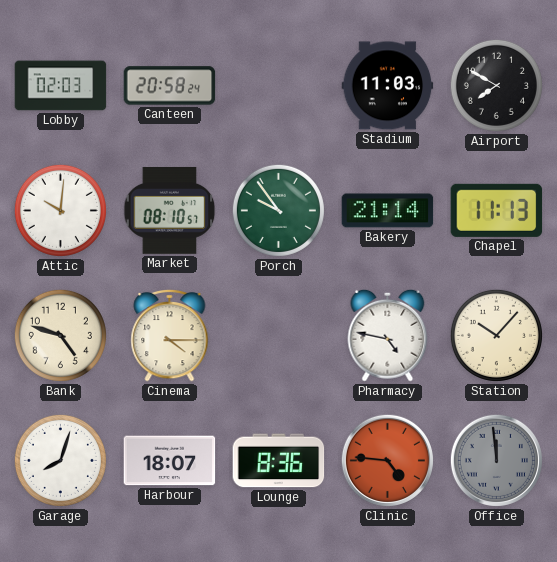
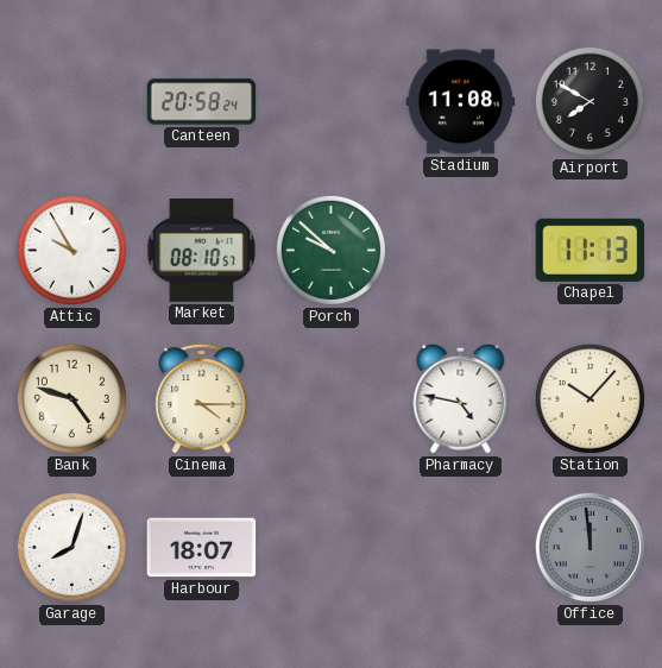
Lobby: 02:03 -> none
Stadium: 11:03 -> 11:08
Attic: 10:01 -> 9:55
Porch: 9:54 -> 9:52
Bakery: 21:14 -> none
Lounge: 8:36 -> none
Clinic: 4:46 -> none
